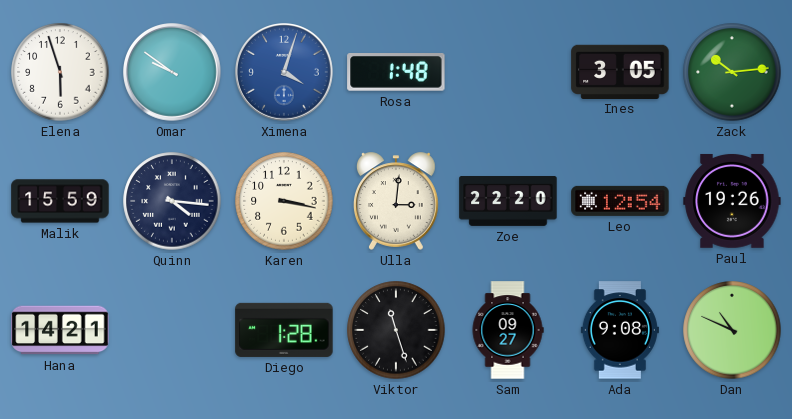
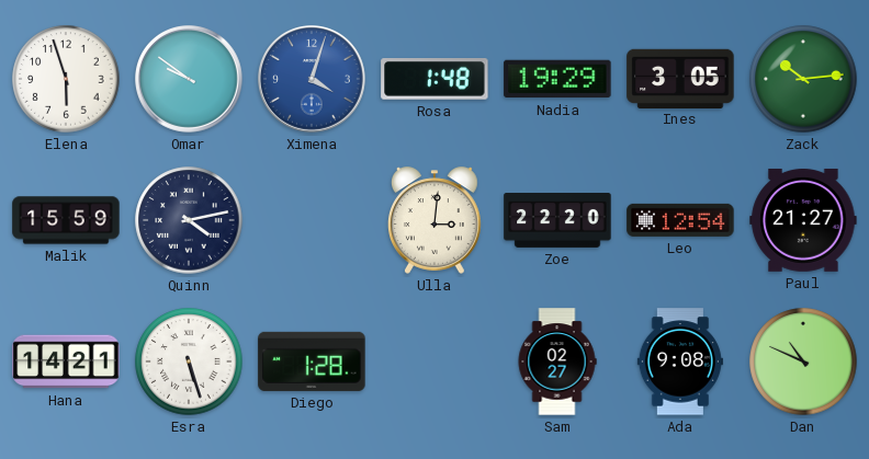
Nadia: none -> 19:29
Quinn: 4:16 -> 4:13
Karen: 3:17 -> none
Paul: 19:26 -> 21:27
Esra: none -> 5:27
Viktor: 11:27 -> none
Sam: 09:27 -> 02:27
